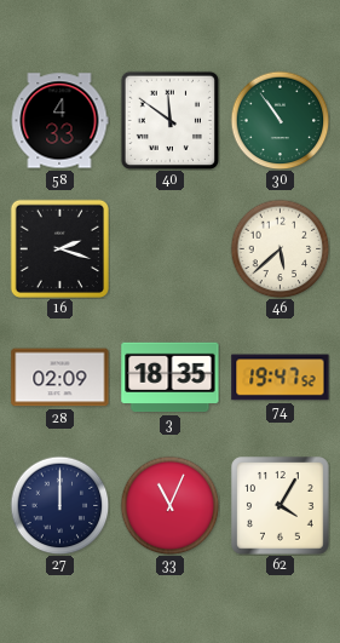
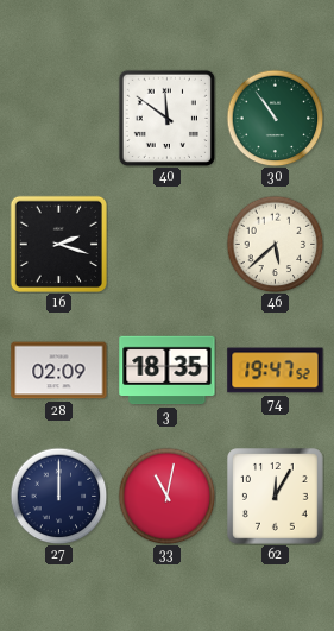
58: 4:33 -> none
33: 11:04 -> 11:02
62: 4:05 -> 12:05
